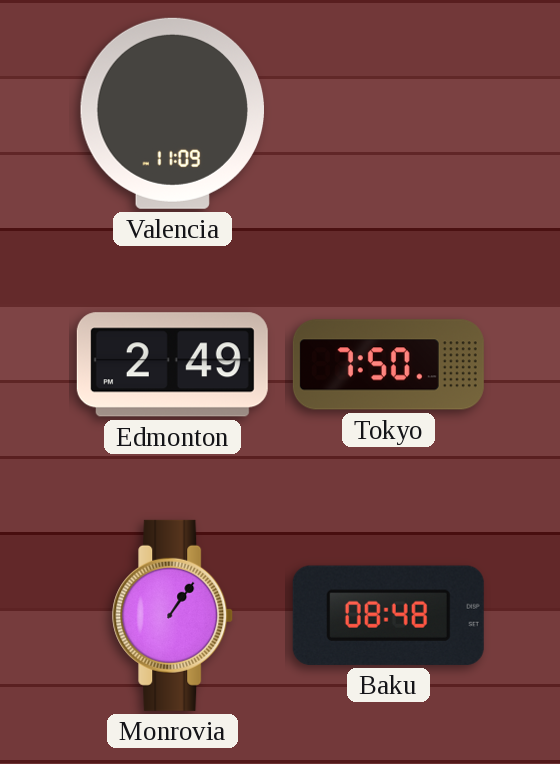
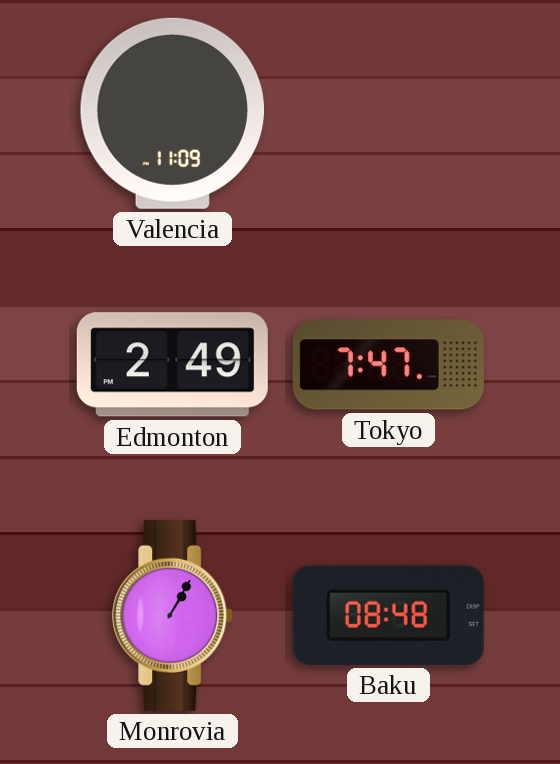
Tokyo: 7:50 -> 7:47
Monrovia: 1:06 -> 1:05
